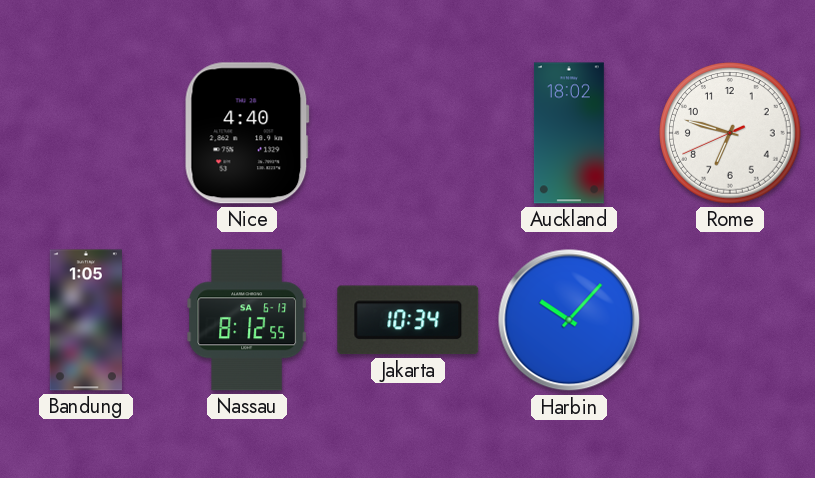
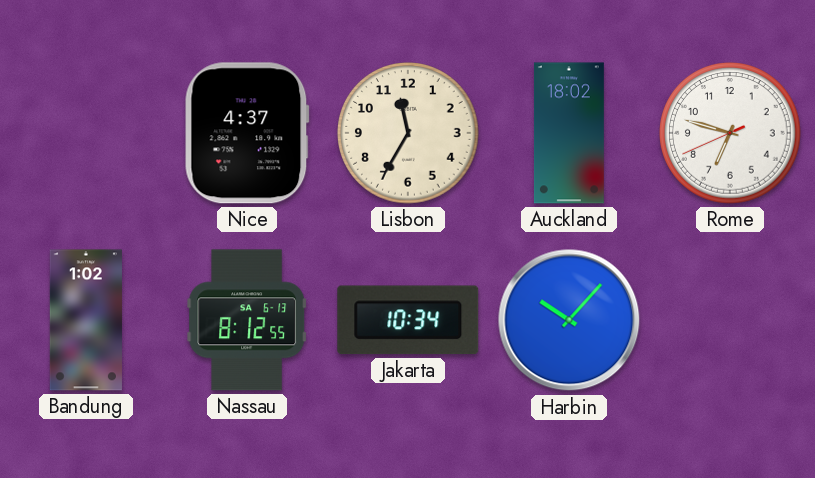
Nice: 4:40 -> 4:37
Lisbon: none -> 11:35
Bandung: 1:05 -> 1:02
